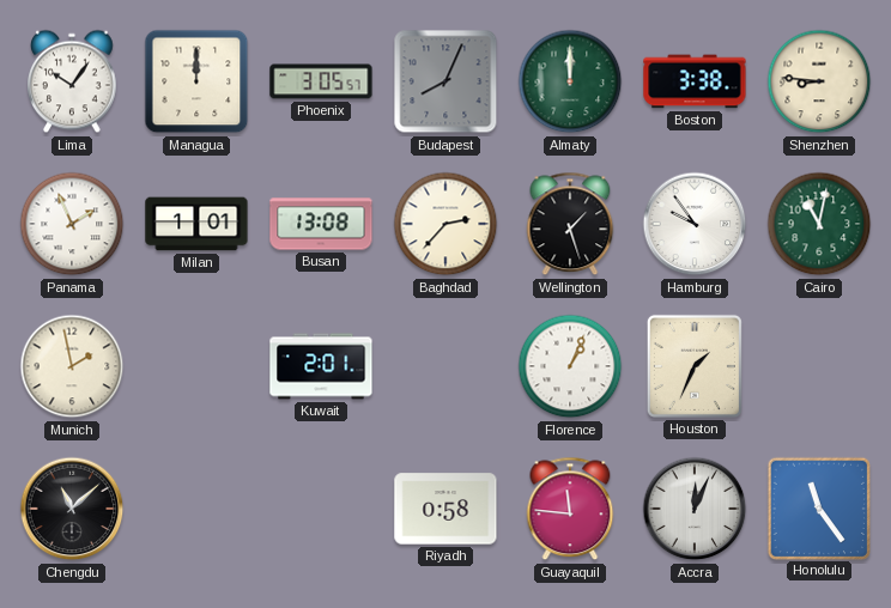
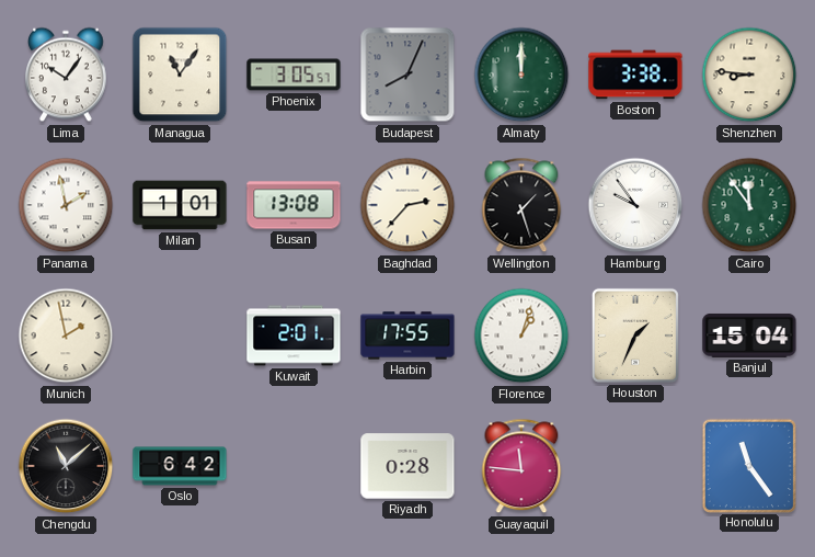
Managua: 12:00 -> 11:06
Panama: 1:56 -> 1:58
Cairo: 11:02 -> 11:54
Harbin: none -> 17:55
Florence: 1:04 -> 1:03
Banjul: none -> 15:04
Oslo: none -> 6:42
Riyadh: 0:58 -> 0:28
Accra: 12:04 -> none
